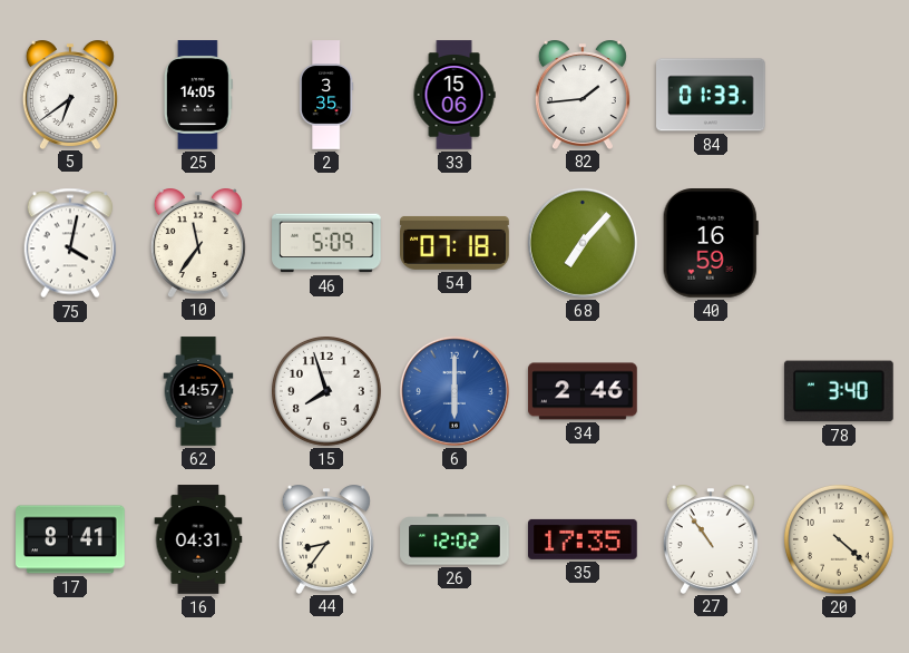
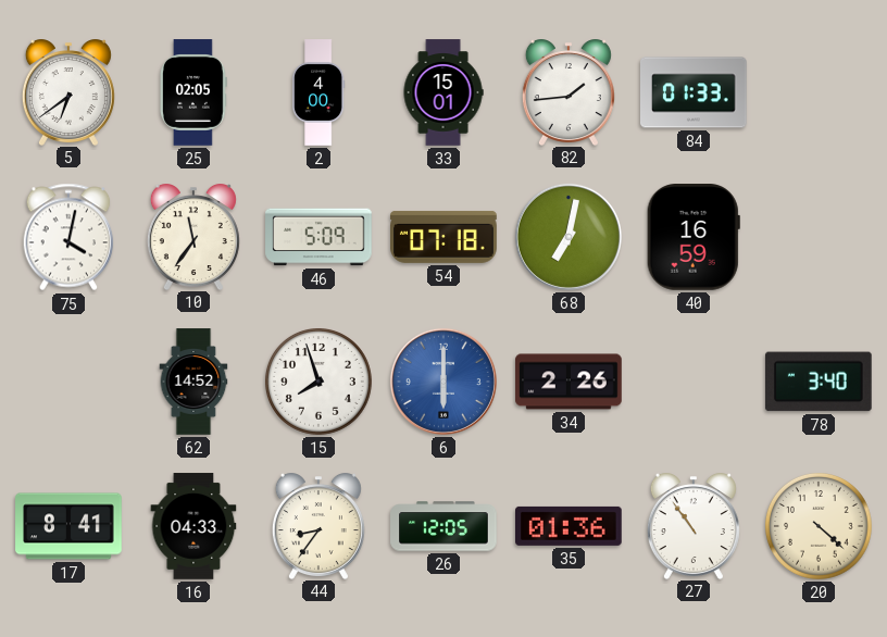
25: 14:05 -> 02:05
2: 3:35 -> 4:00
33: 15:06 -> 15:01
68: 7:07 -> 7:02
62: 14:57 -> 14:52
34: 2:46 -> 2:26
16: 04:31 -> 04:33
26: 12:02 -> 12:05
35: 17:35 -> 01:36
